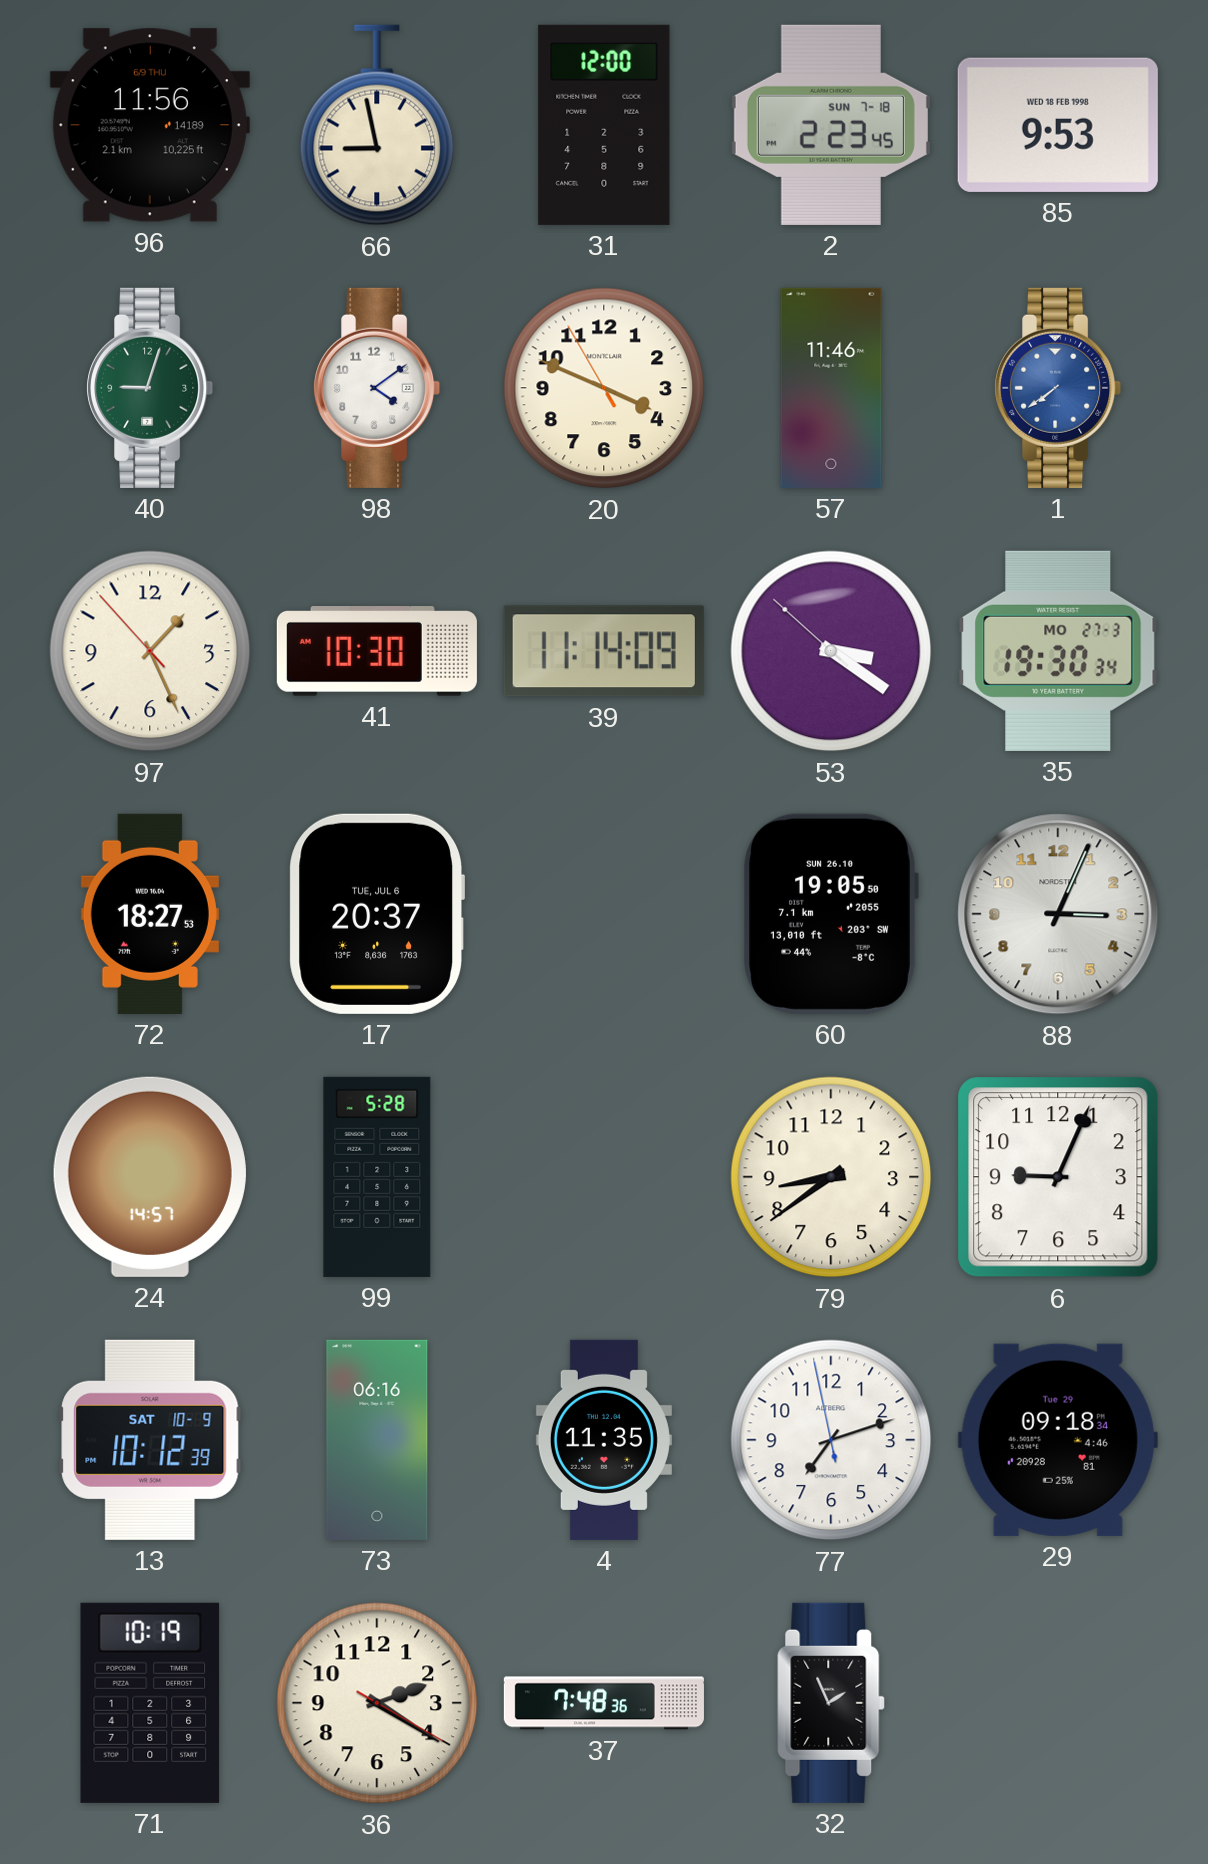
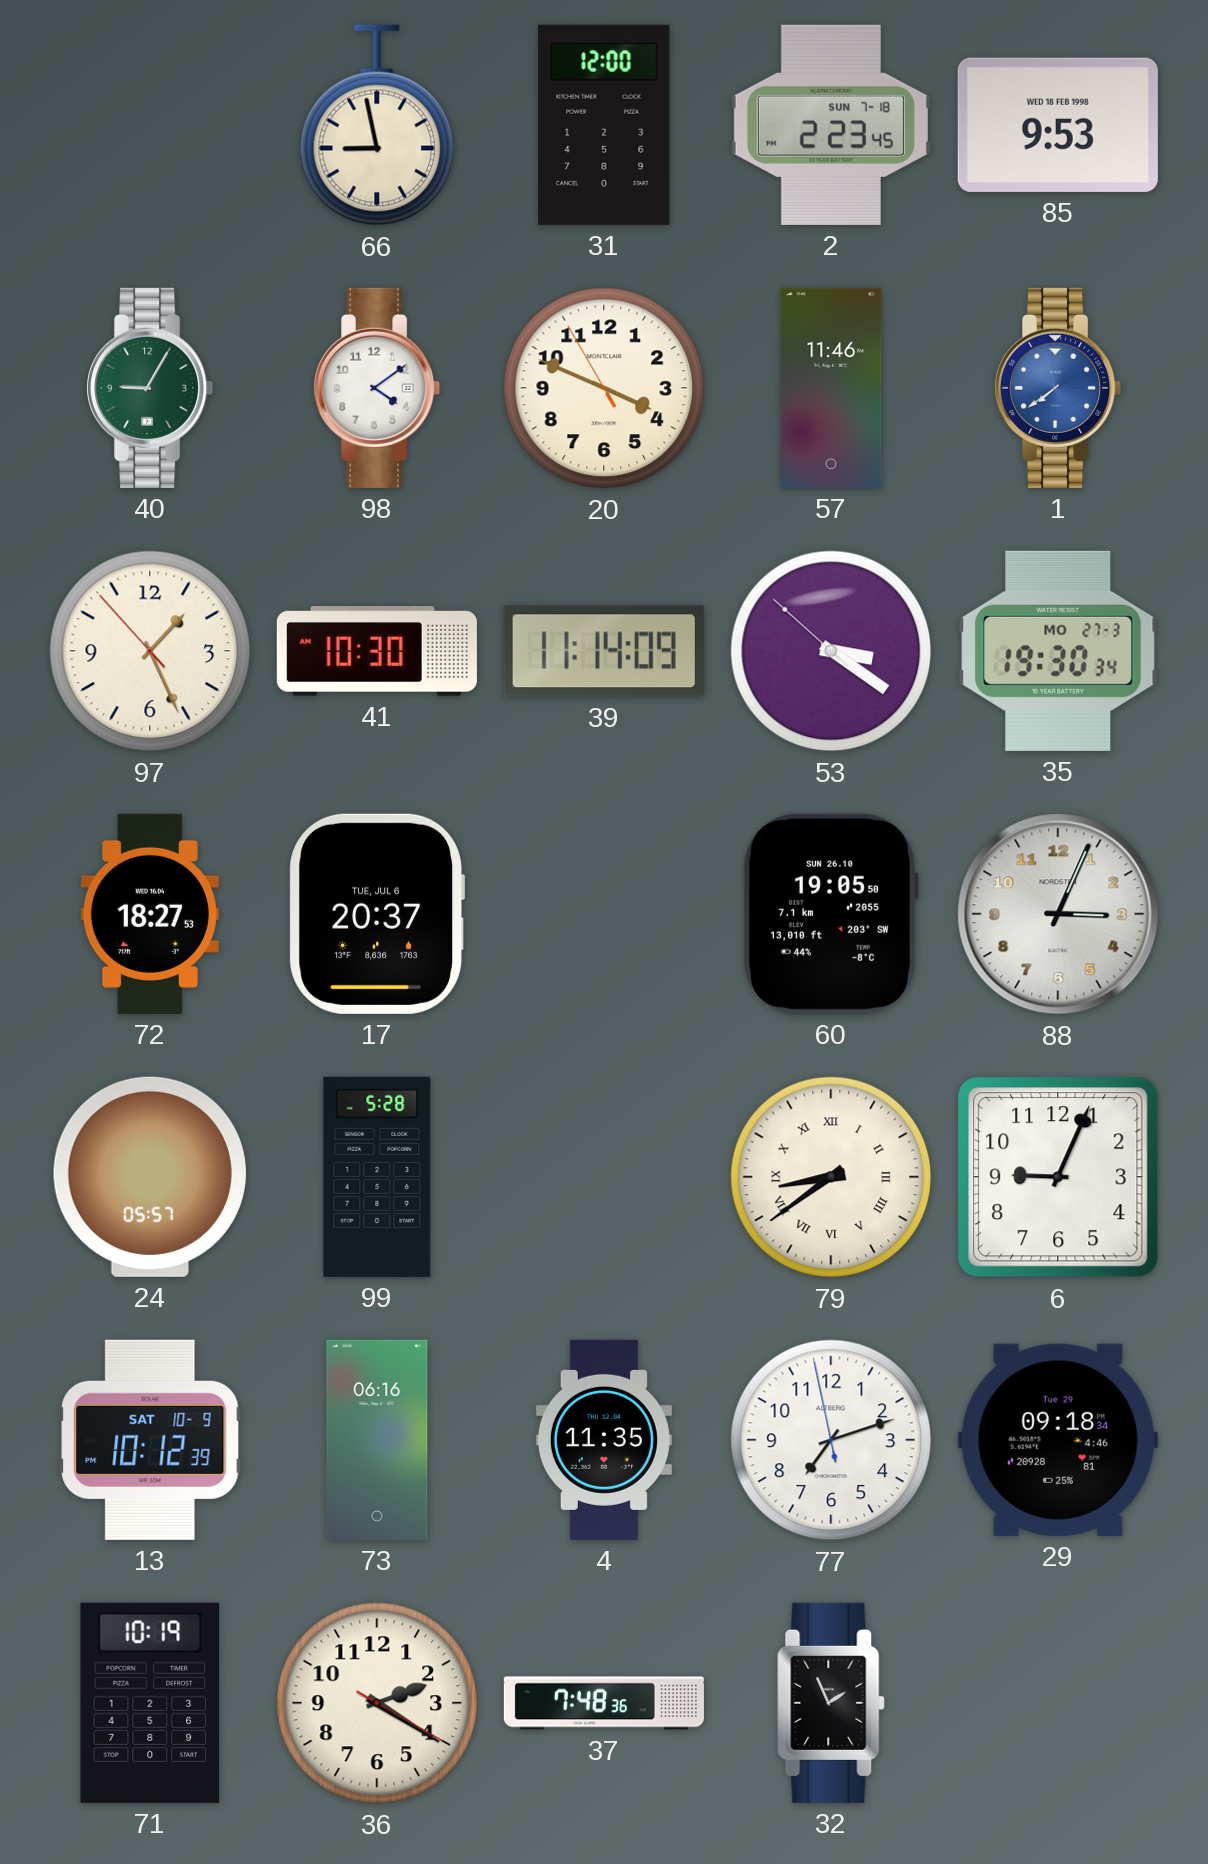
96: 11:56 -> none
40: 9:03 -> 9:05
24: 14:57 -> 05:57
79 numerals: Arabic -> Roman
